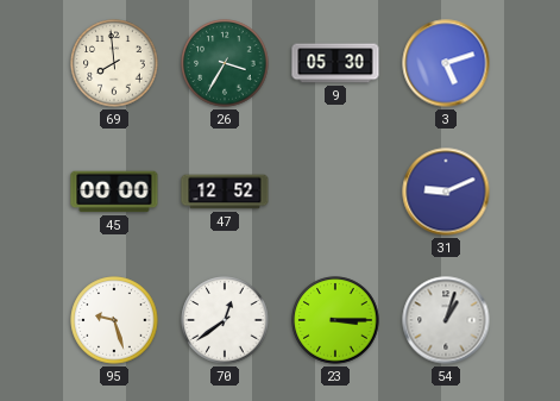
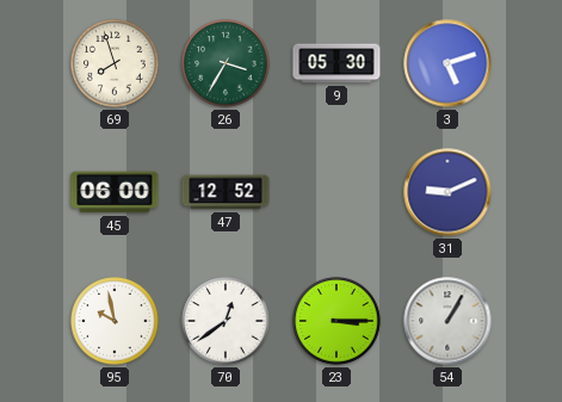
69: 7:59 -> 7:57
45: 00:00 -> 06:00
95: 9:27 -> 9:58
54: 1:03 -> 1:05
